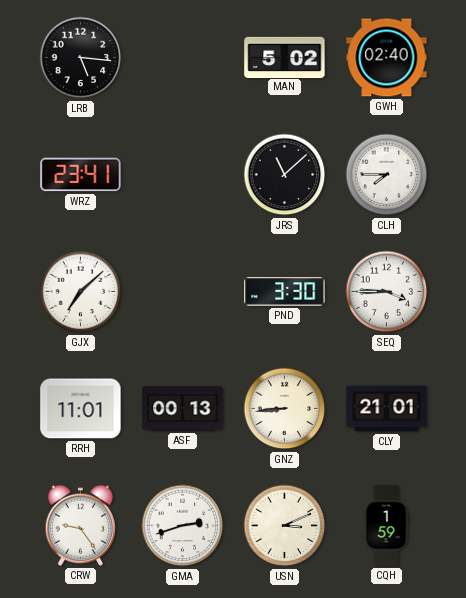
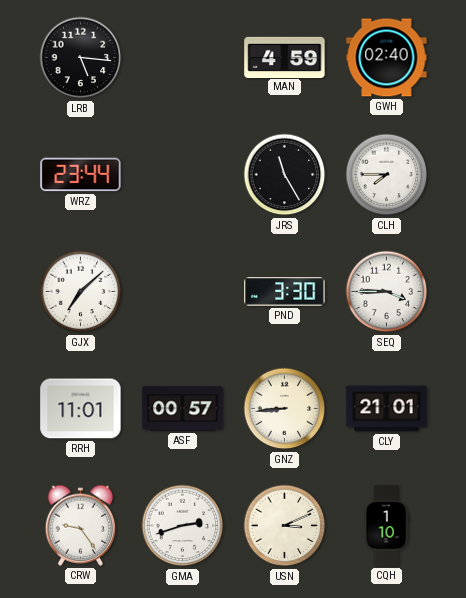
MAN: 5:02 -> 4:59
WRZ: 23:41 -> 23:44
JRS: 11:08 -> 11:25
ASF: 00:13 -> 00:57
CQH: 1:59 -> 1:10
